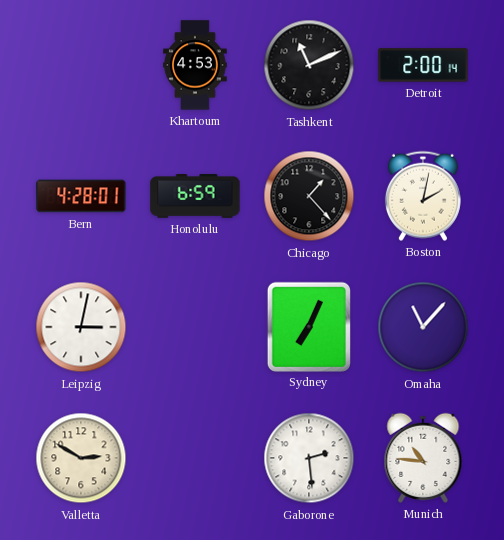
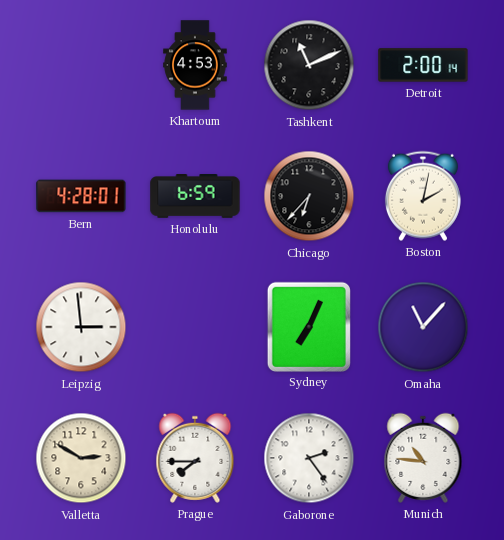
Chicago: 1:23 -> 6:37
Leipzig: 3:02 -> 2:59
Prague: none -> 7:45
Gaborone: 2:29 -> 2:24
